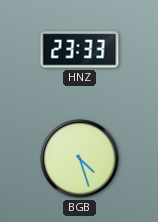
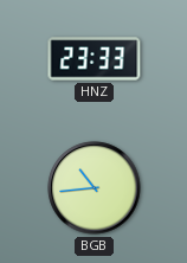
BGB: 4:27 -> 10:44
